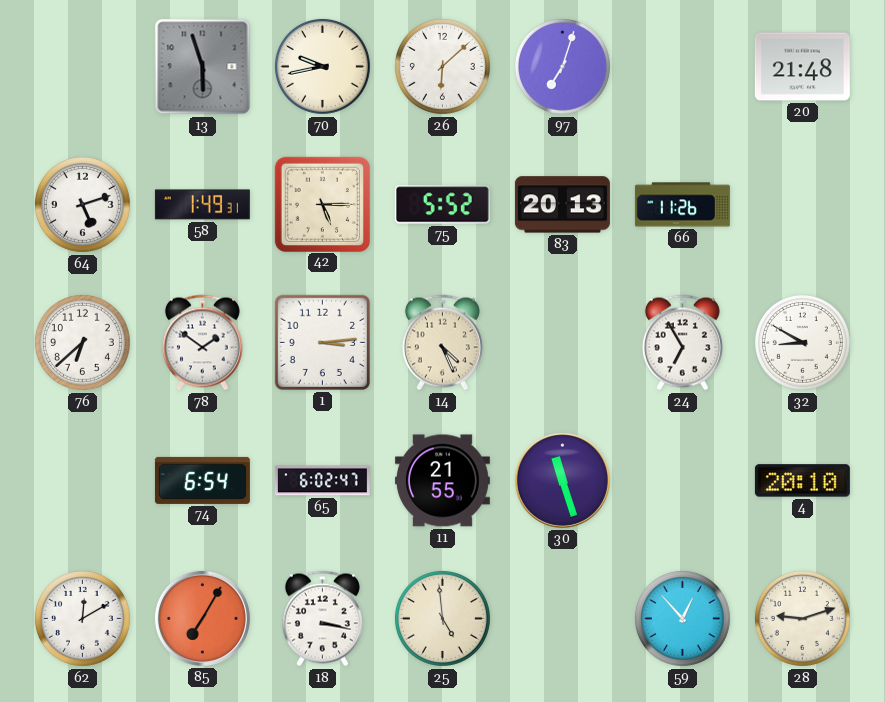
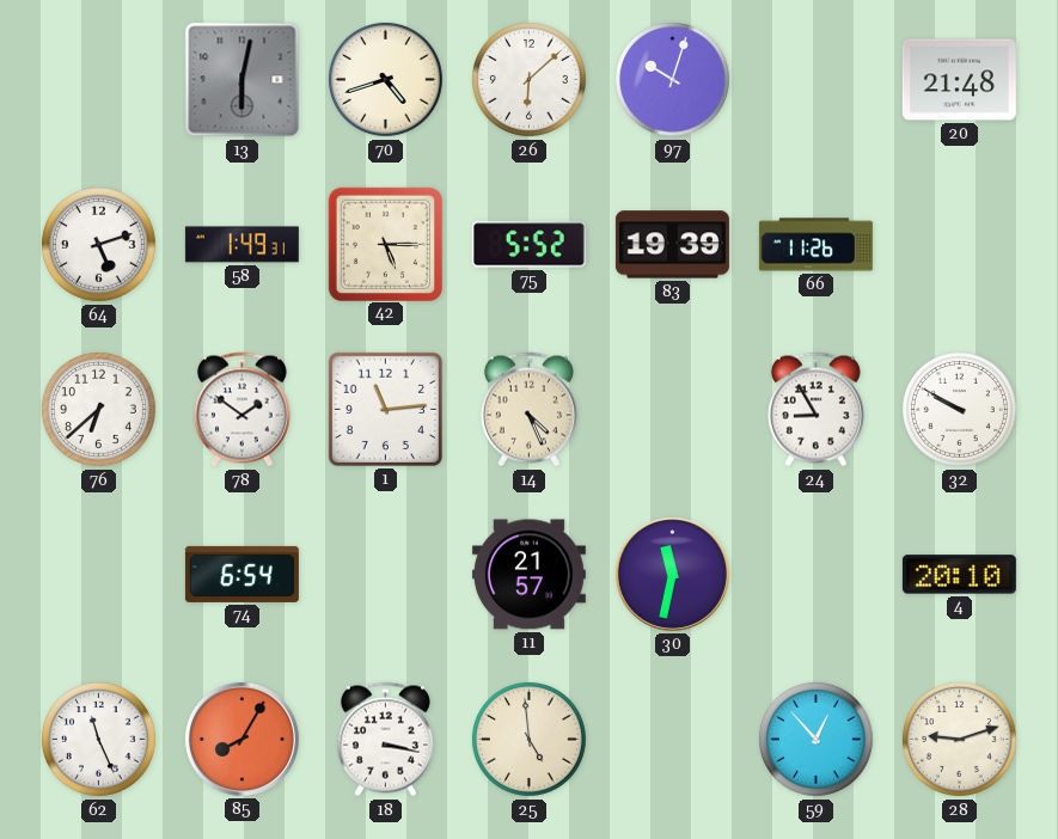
13: 5:57 -> 6:02
70: 9:43 -> 4:42
97: 7:03 -> 10:03
83: 20:13 -> 19:39
1: 3:14 -> 11:14
24: 6:55 -> 8:55
32: 8:50 -> 9:50
65: 6:02 -> none
11: 21:55 -> 21:57
30: 11:27 -> 11:32
62: 12:10 -> 11:26
85: 7:05 -> 8:05
